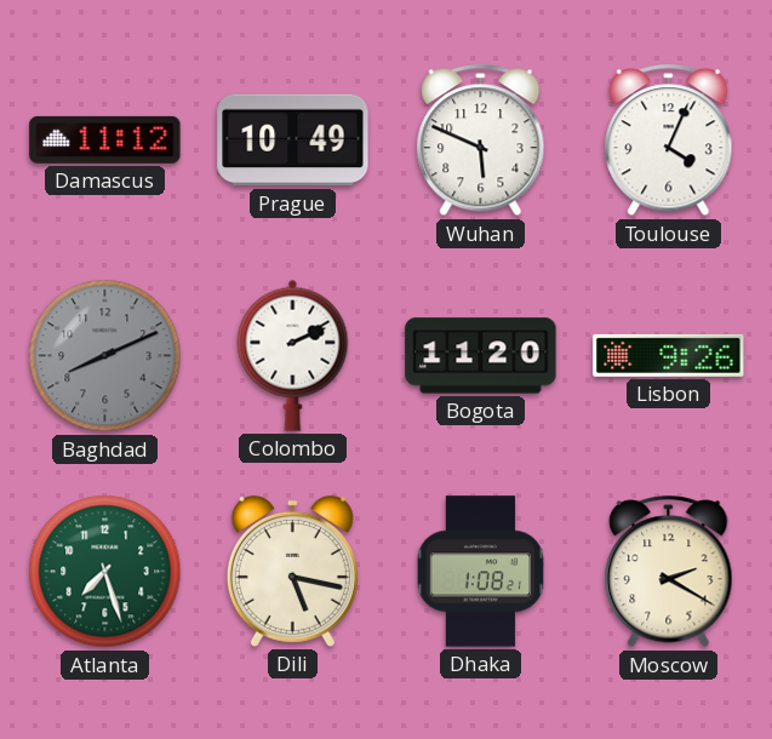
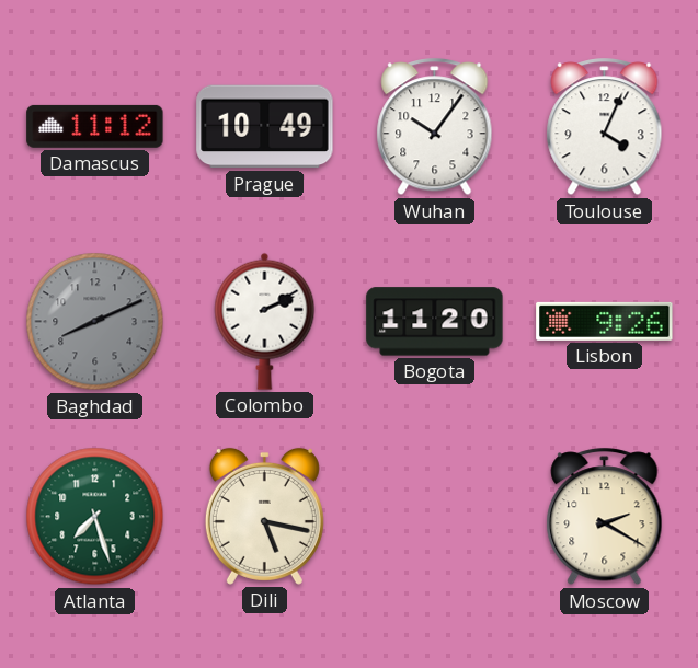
Wuhan: 5:49 -> 10:06
Dhaka: 1:08 -> none
